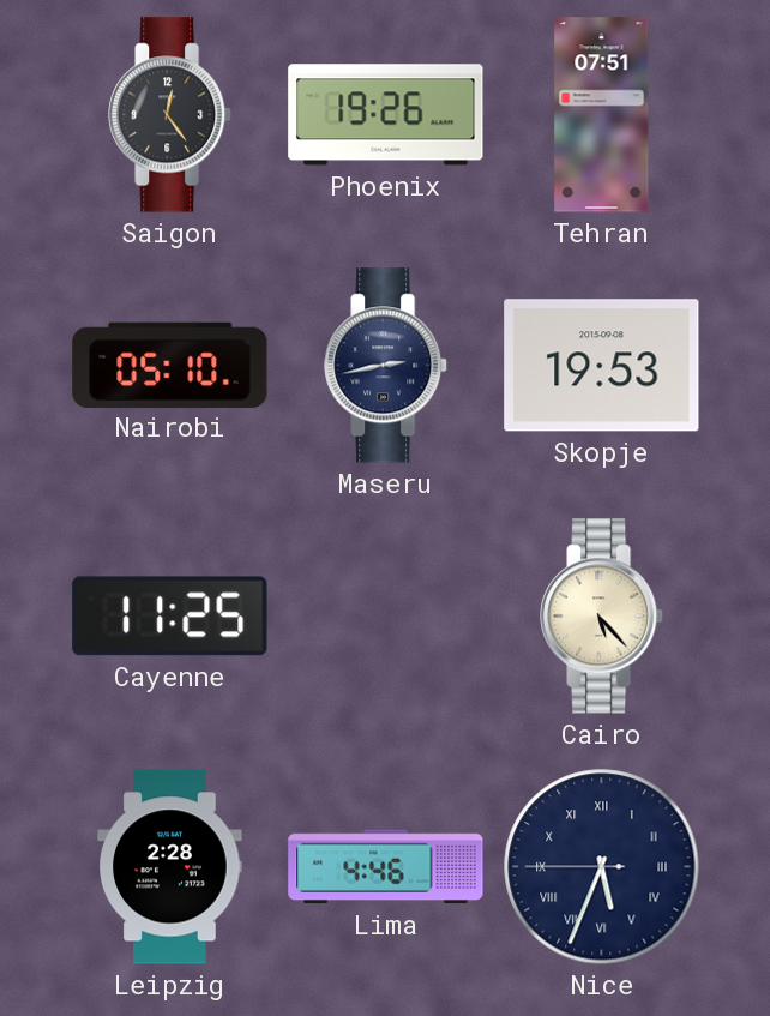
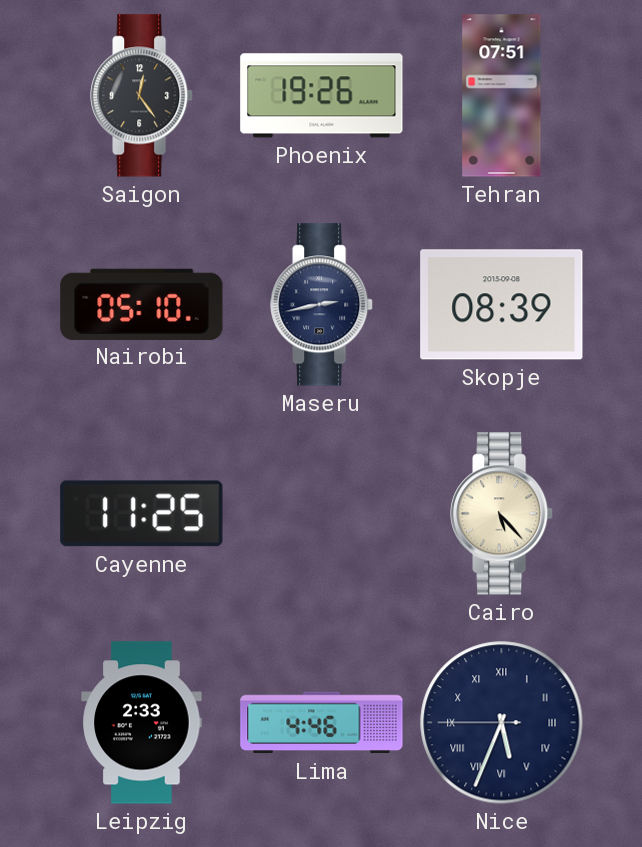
Skopje: 19:53 -> 08:39
Leipzig: 2:28 -> 2:33
